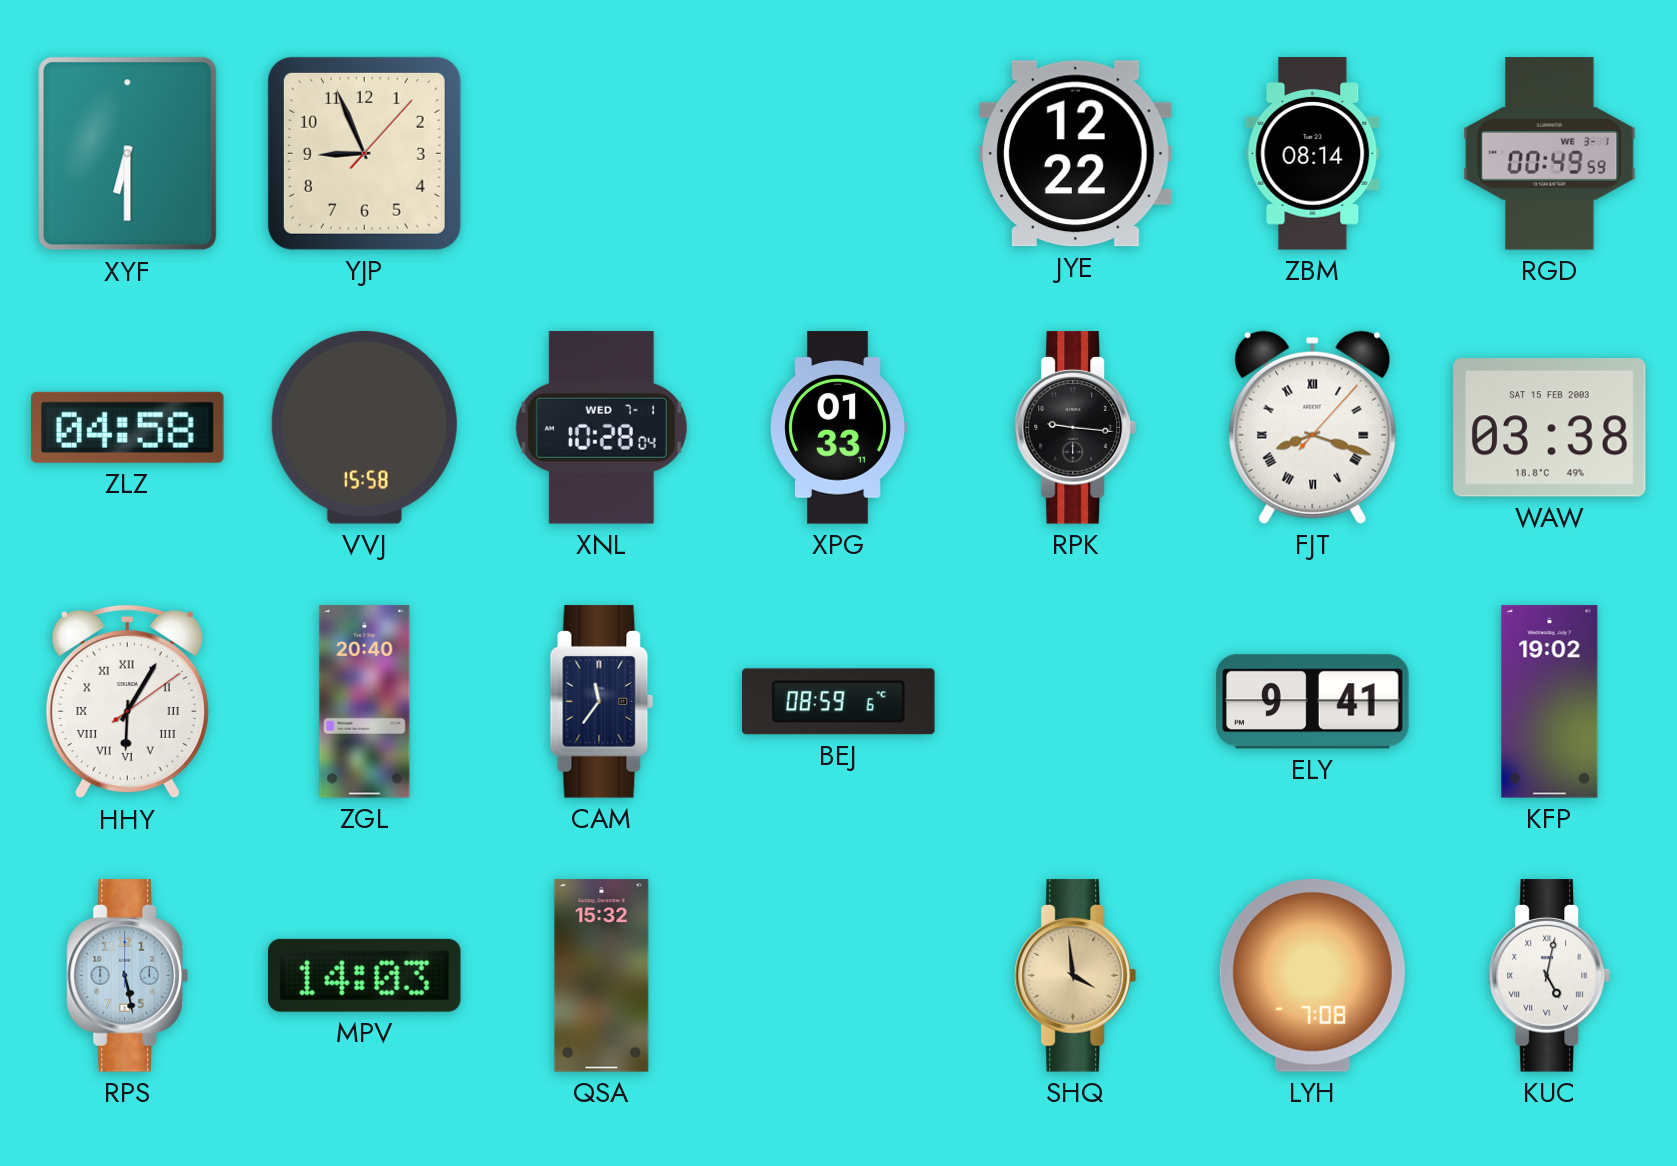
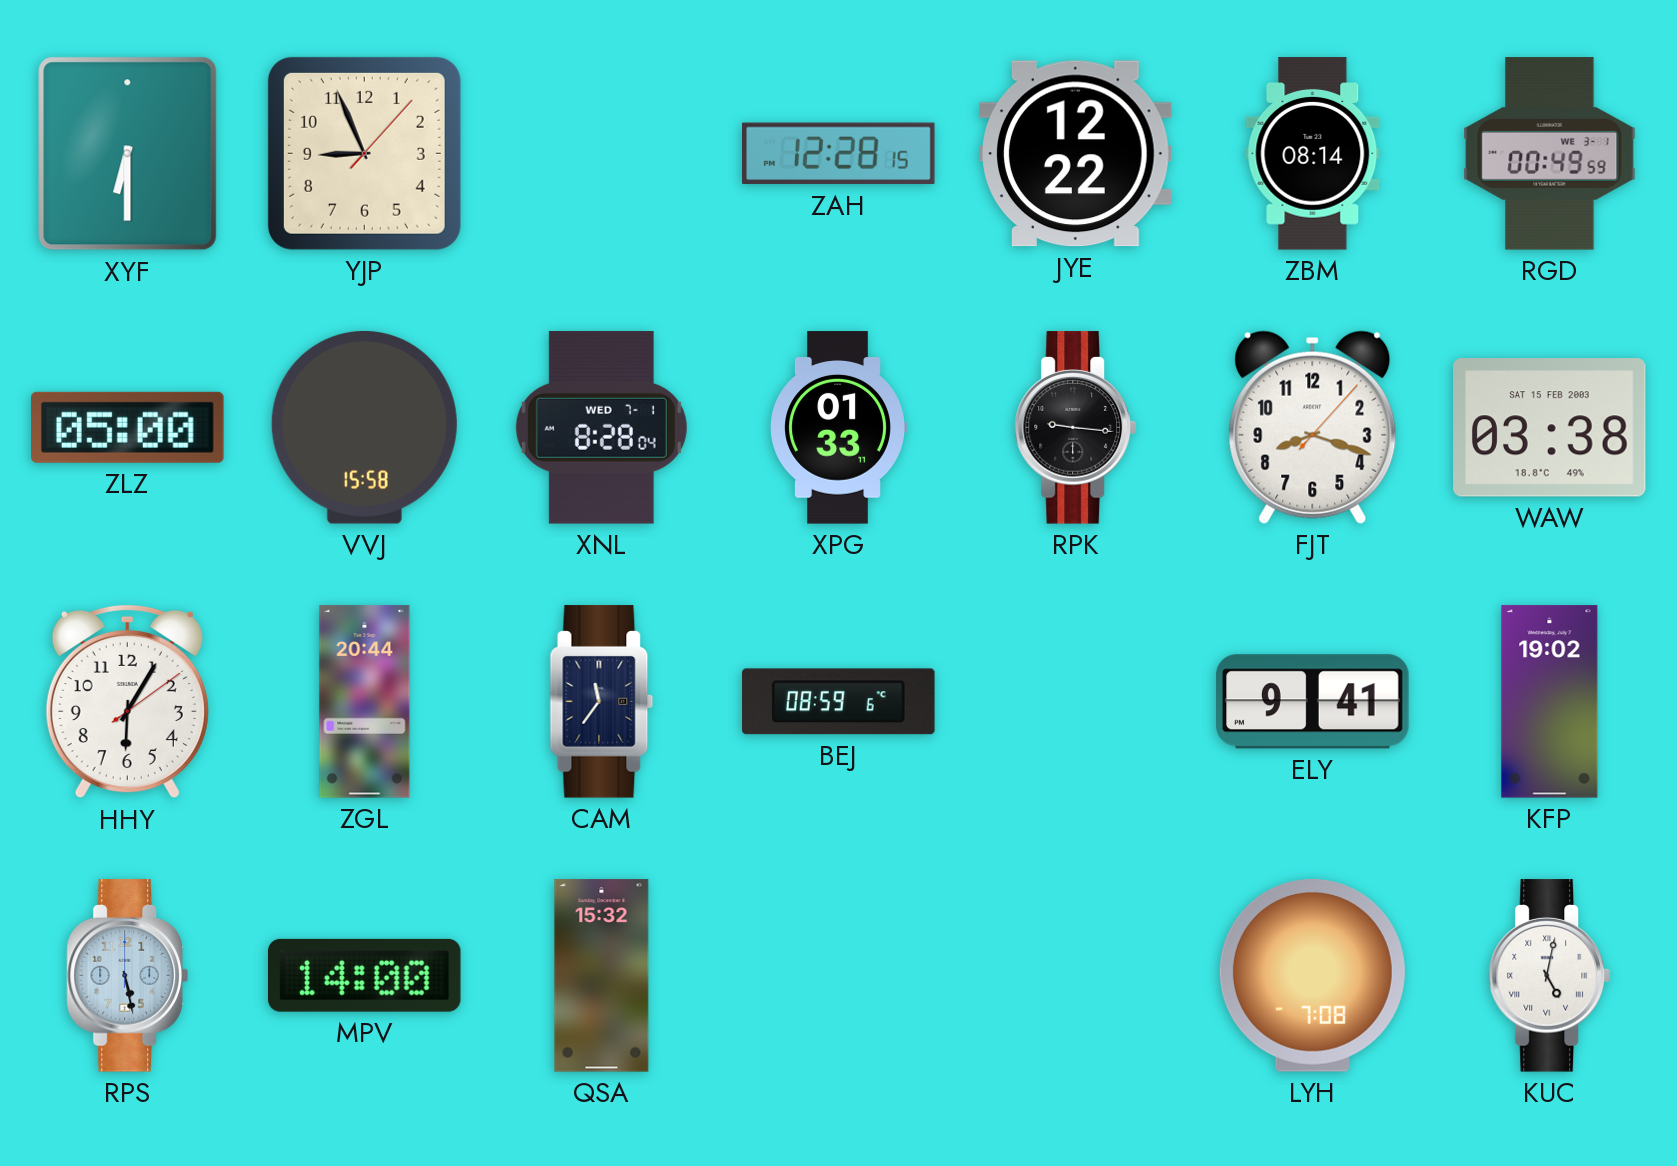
ZAH: none -> 12:28
ZLZ: 04:58 -> 05:00
XNL: 10:28 -> 8:28
FJT numerals: Roman -> Arabic
HHY numerals: Roman -> Arabic
ZGL: 20:40 -> 20:44
MPV: 14:03 -> 14:00
SHQ: 3:59 -> none
